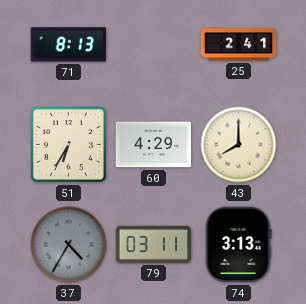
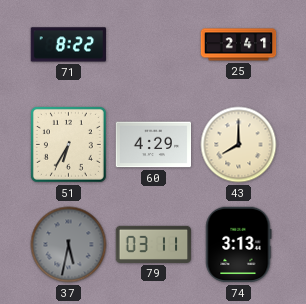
71: 8:13 -> 8:22
37: 4:35 -> 5:32
